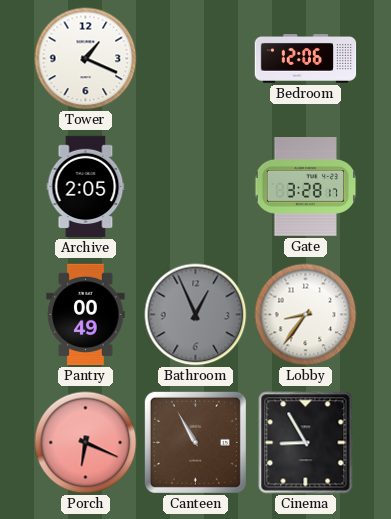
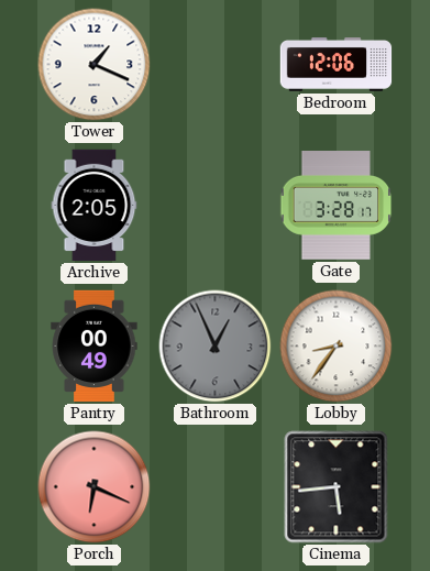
Canteen: 10:55 -> none
Cinema: 8:55 -> 5:44
